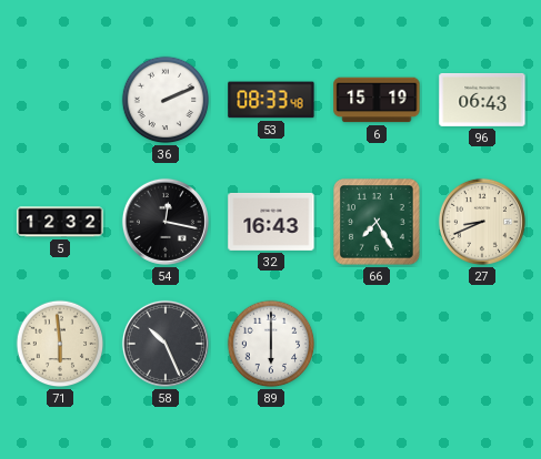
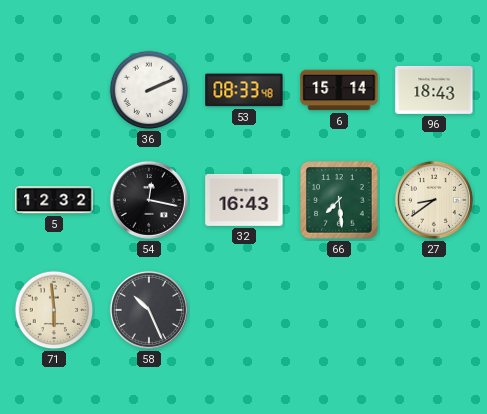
6: 15:19 -> 15:14
96: 06:43 -> 18:43
66: 7:25 -> 7:29
27: 8:41 -> 8:39
89: 6:00 -> none
